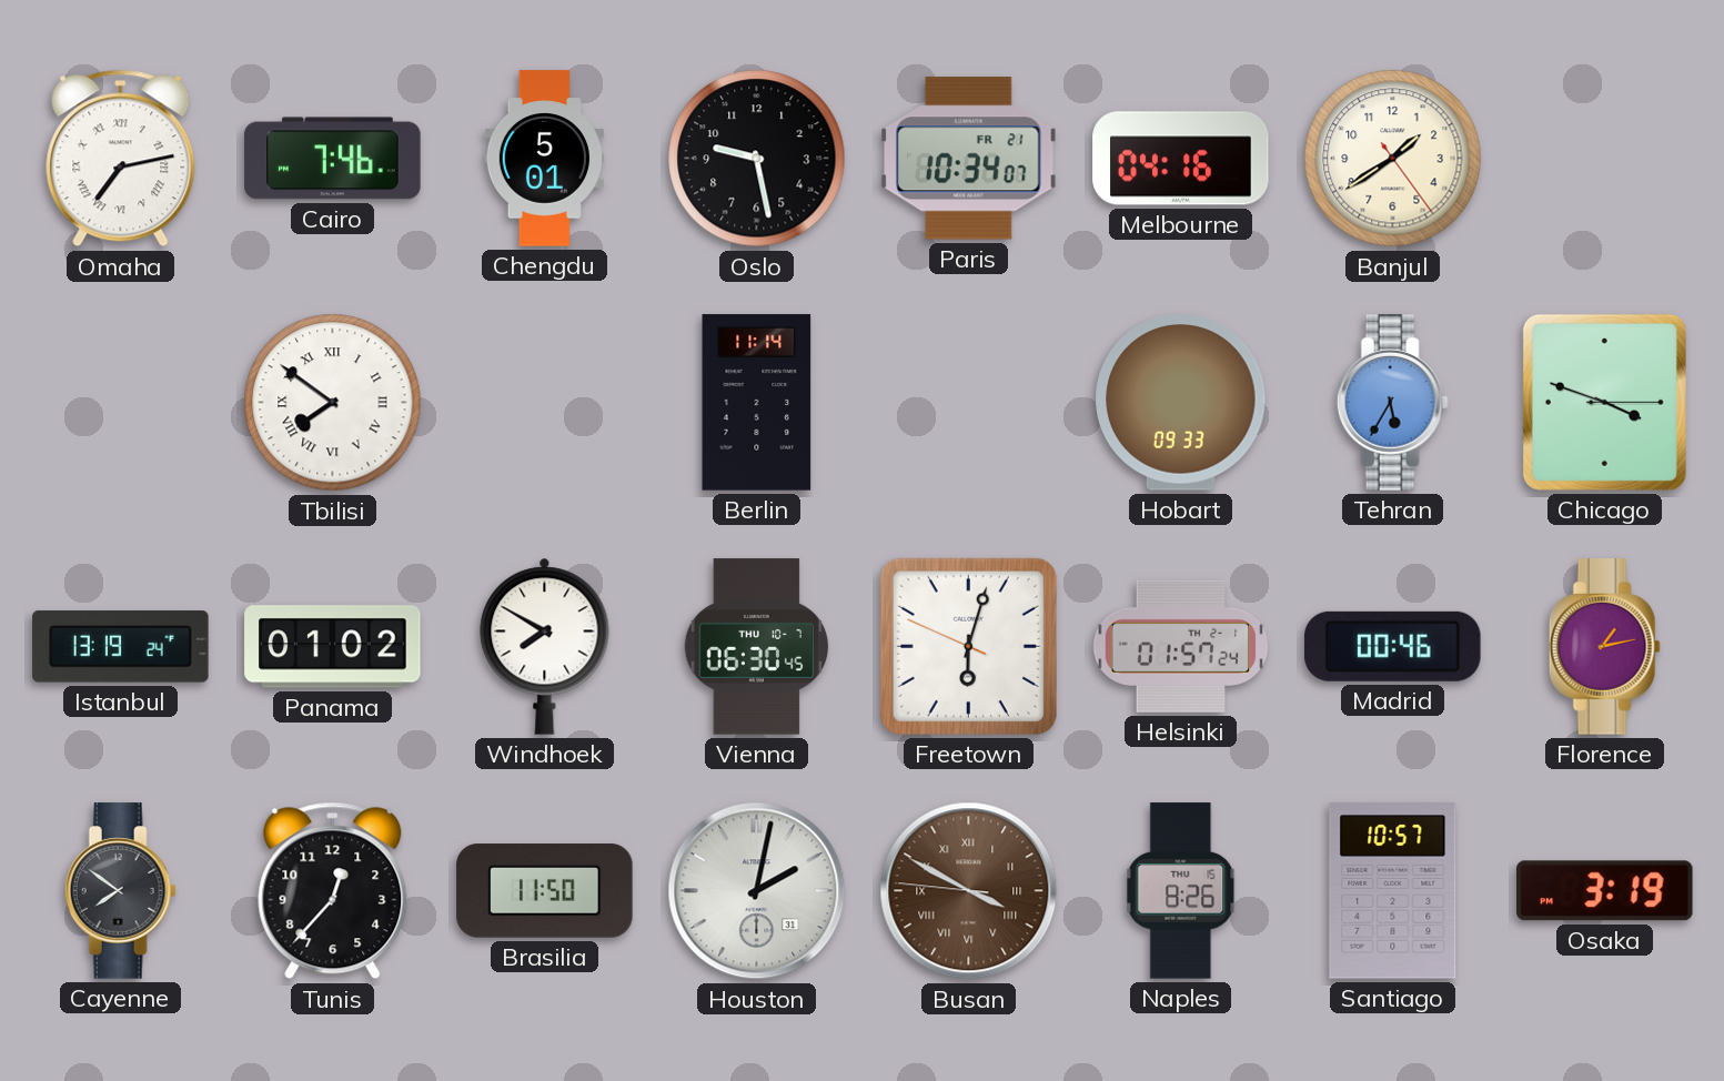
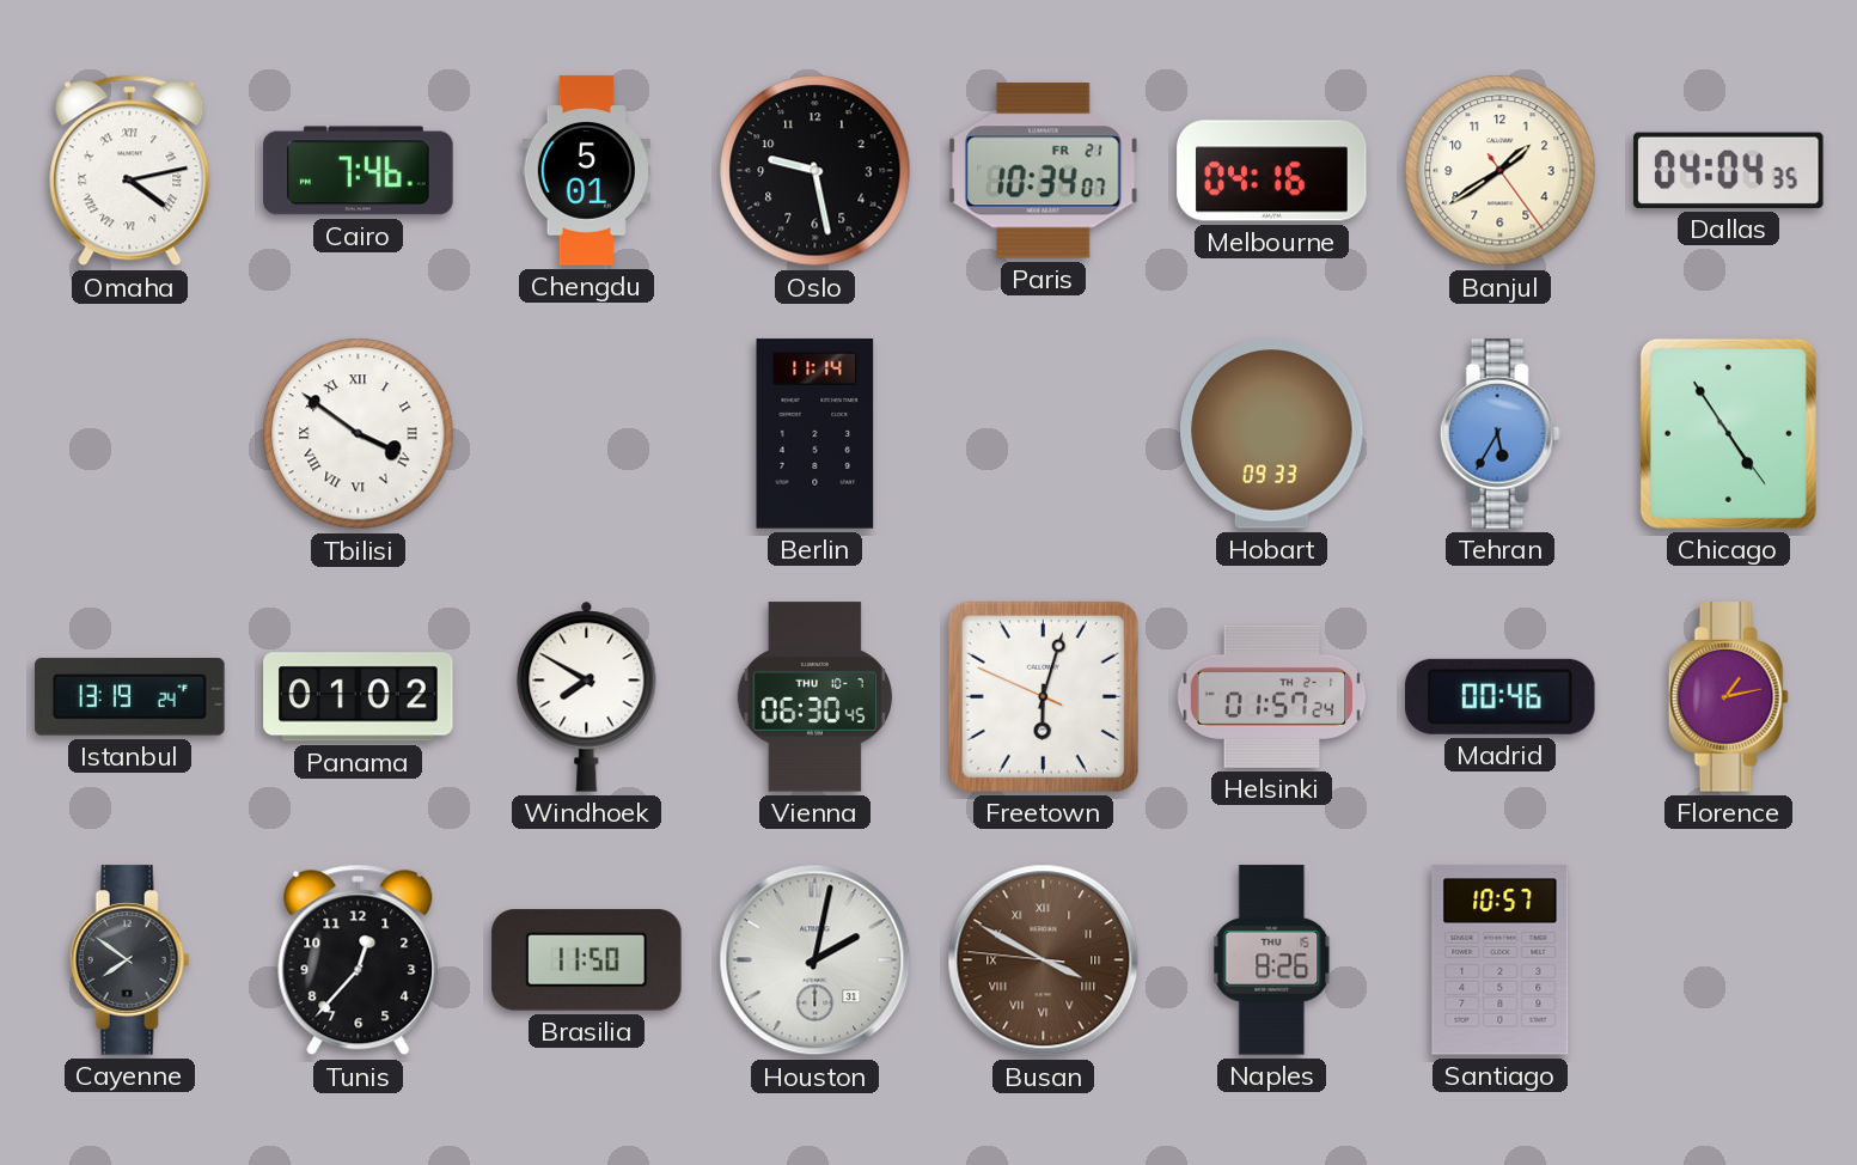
Omaha: 7:13 -> 4:13
Dallas: none -> 04:04
Tbilisi: 7:51 -> 3:51
Chicago: 3:48 -> 4:54
Osaka: 3:19 -> none
